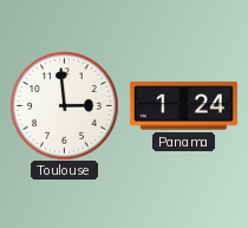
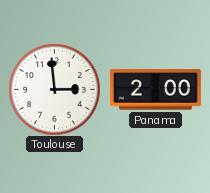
Panama: 1:24 -> 2:00
